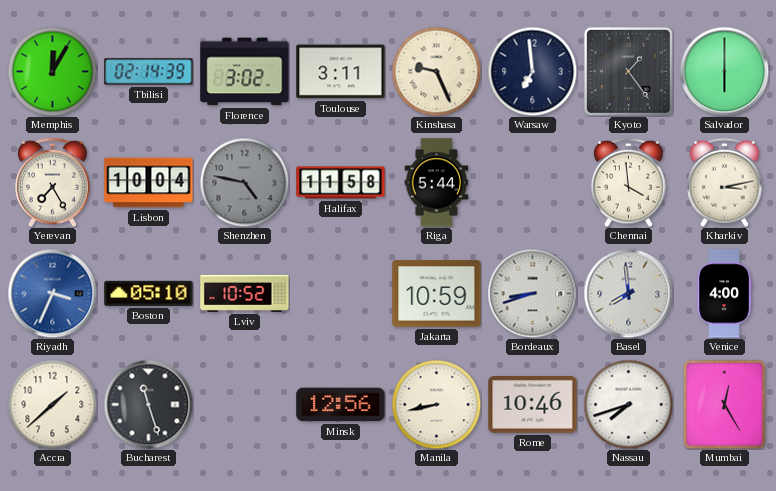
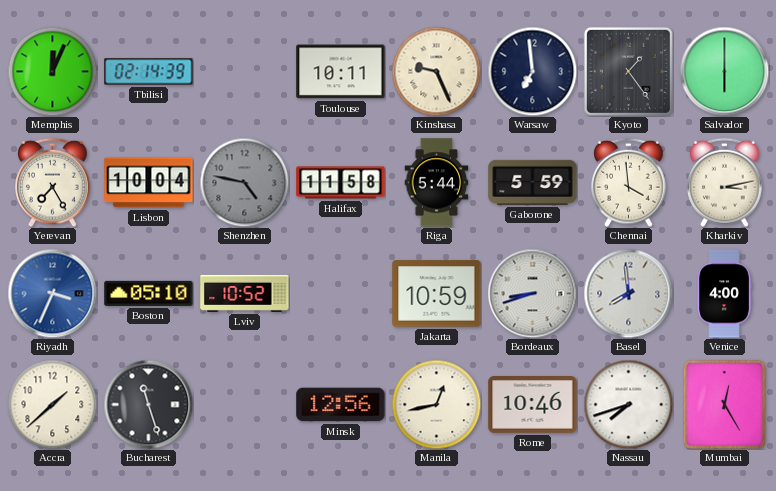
Memphis: 12:05 -> 12:04
Florence: 3:02 -> none
Toulouse: 3:11 -> 10:11
Gaborone: none -> 5:59
Manila: 8:43 -> 12:43
